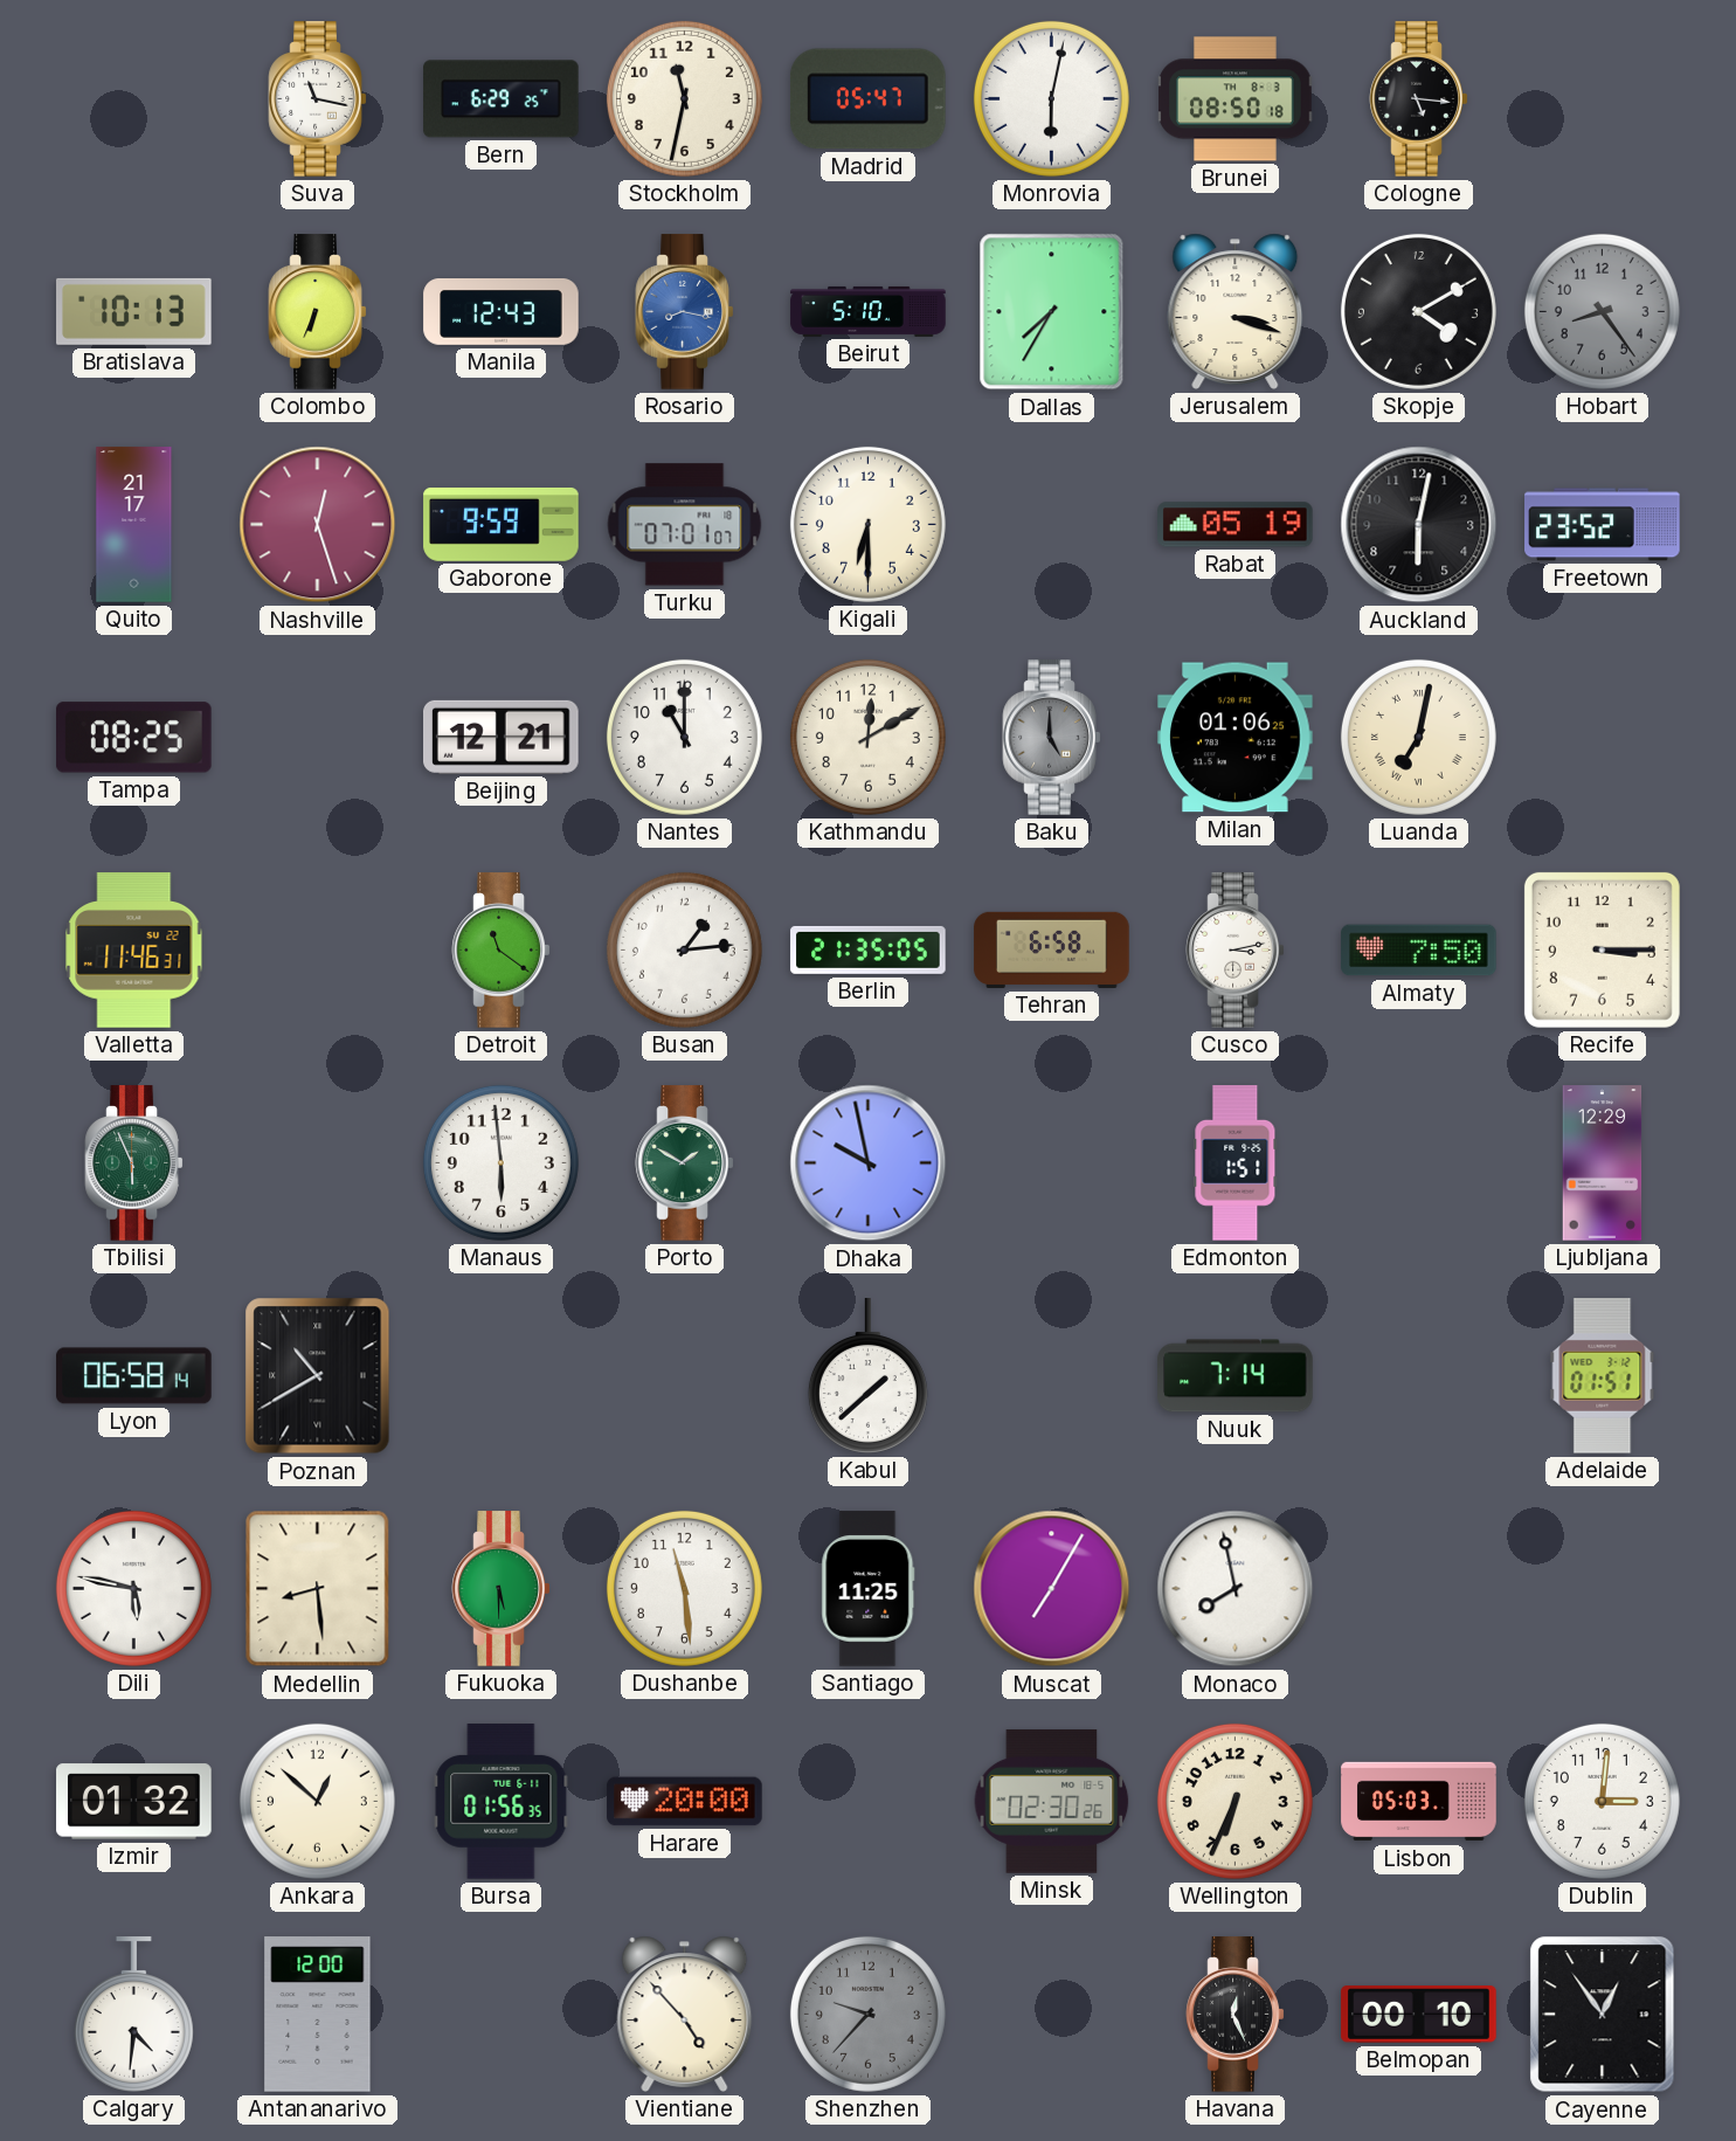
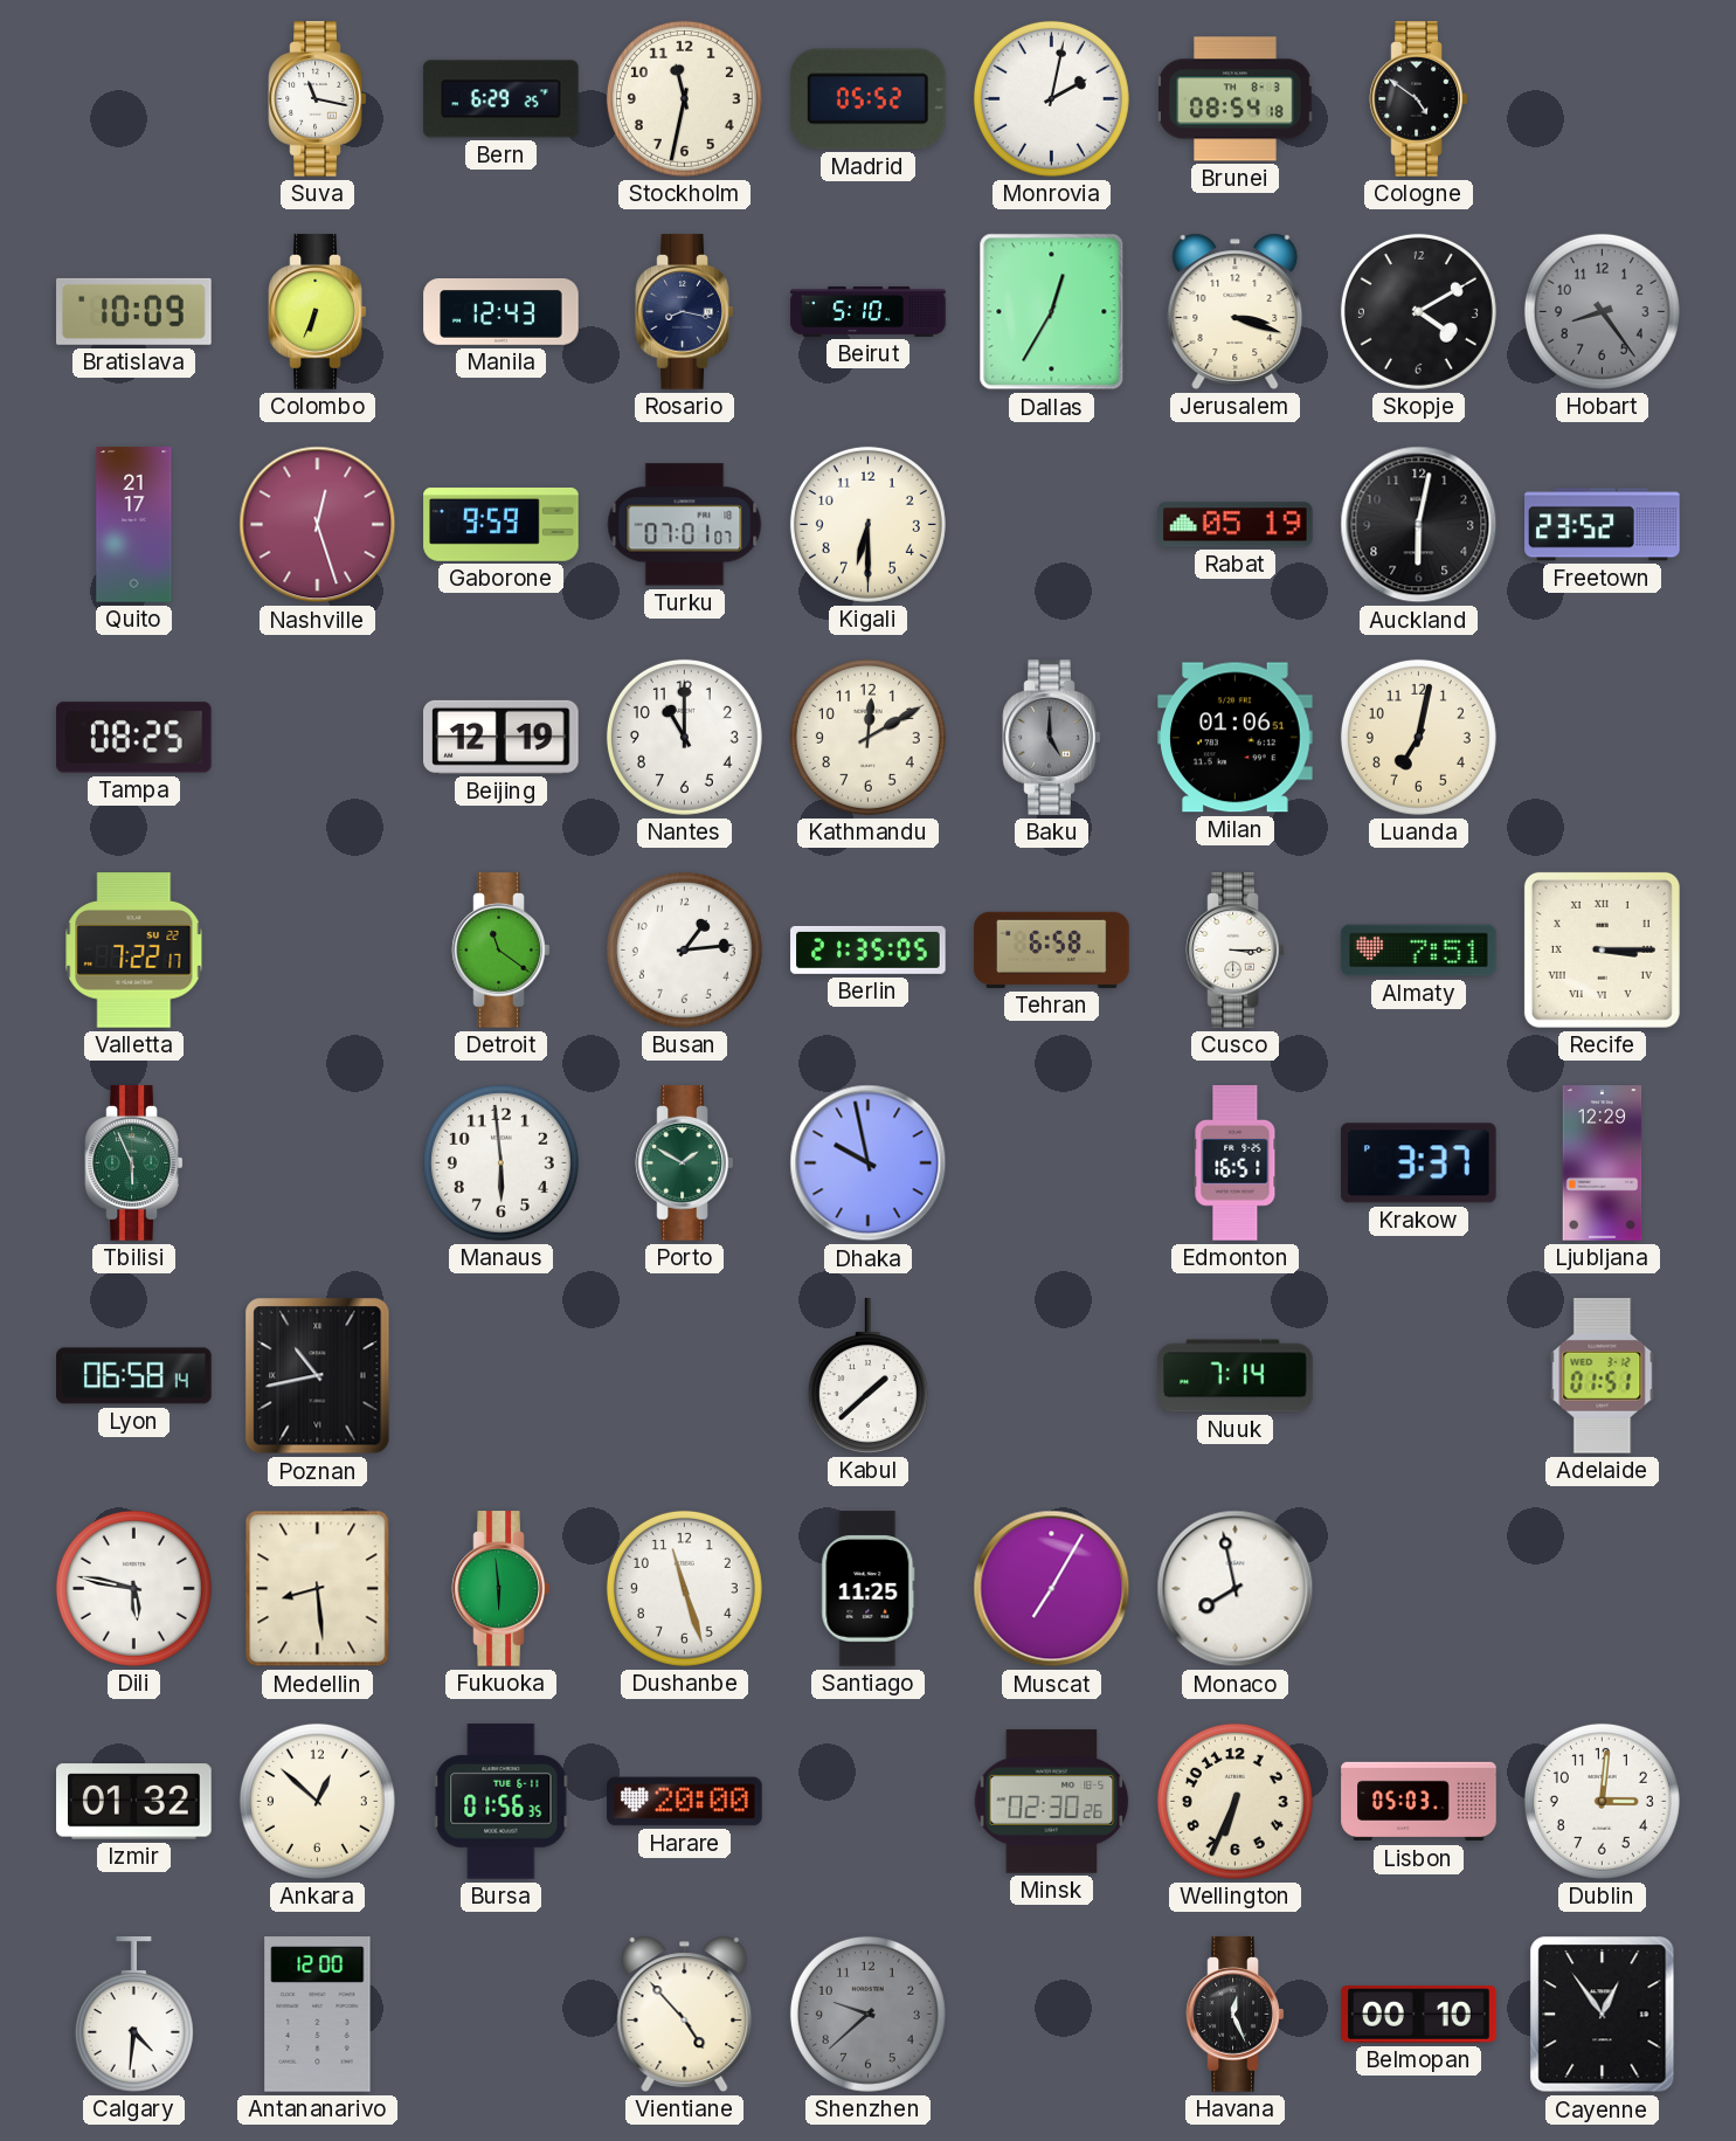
Madrid: 05:47 -> 05:52
Monrovia: 6:02 -> 2:02
Brunei: 08:50 -> 08:54
Cologne: 5:16 -> 4:51
Bratislava: 10:13 -> 10:09
Rosario dial: blue -> navy
Dallas: 7:35 -> 12:35
Beijing: 12:21 -> 12:19
Milan: 01:06:25 -> 01:06:51
Luanda numerals: Roman -> Arabic
Valletta: 11:46 -> 7:22
Cusco: 3:13 -> 3:15
Almaty: 7:50 -> 7:51
Recife numerals: Arabic -> Roman
Edmonton: 1:51 -> 16:51
Krakow: none -> 3:37
Poznan: 10:40 -> 10:43
Fukuoka: 5:30 -> 5:59
Dushanbe: 11:29 -> 11:27
Shenzhen: 9:37 -> 9:38
